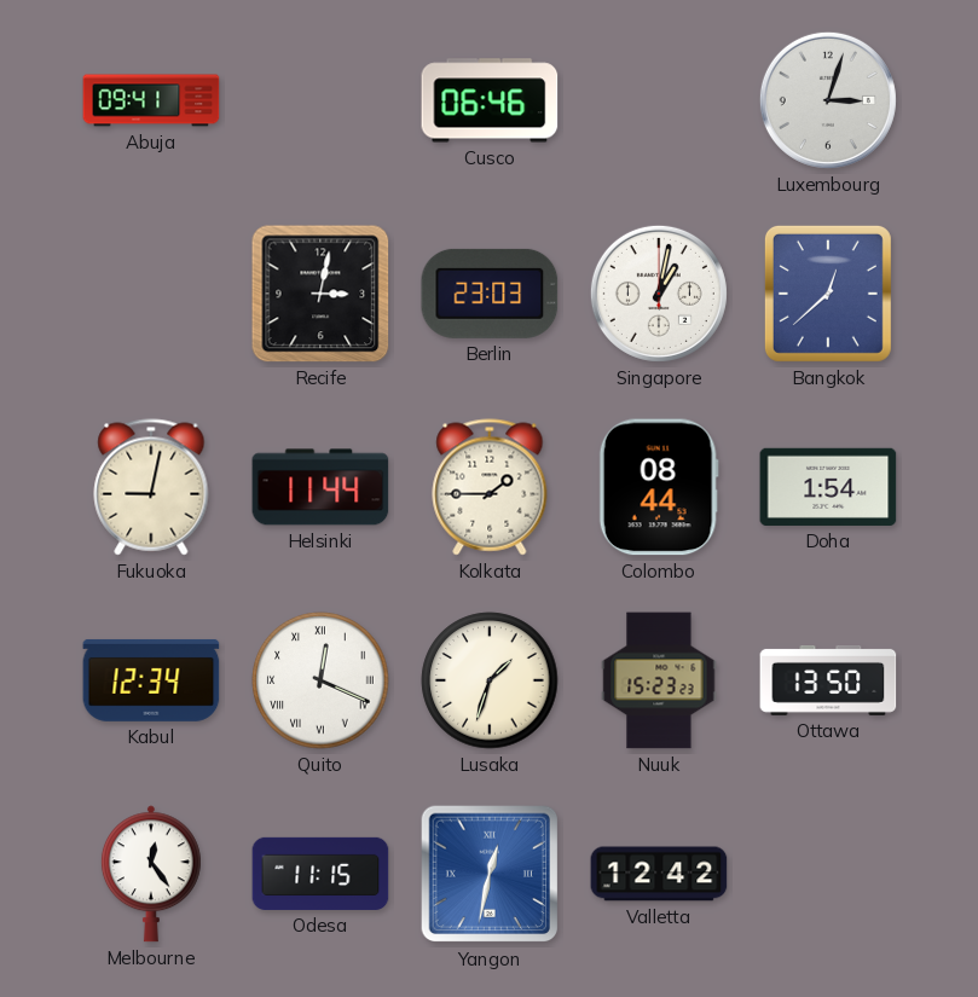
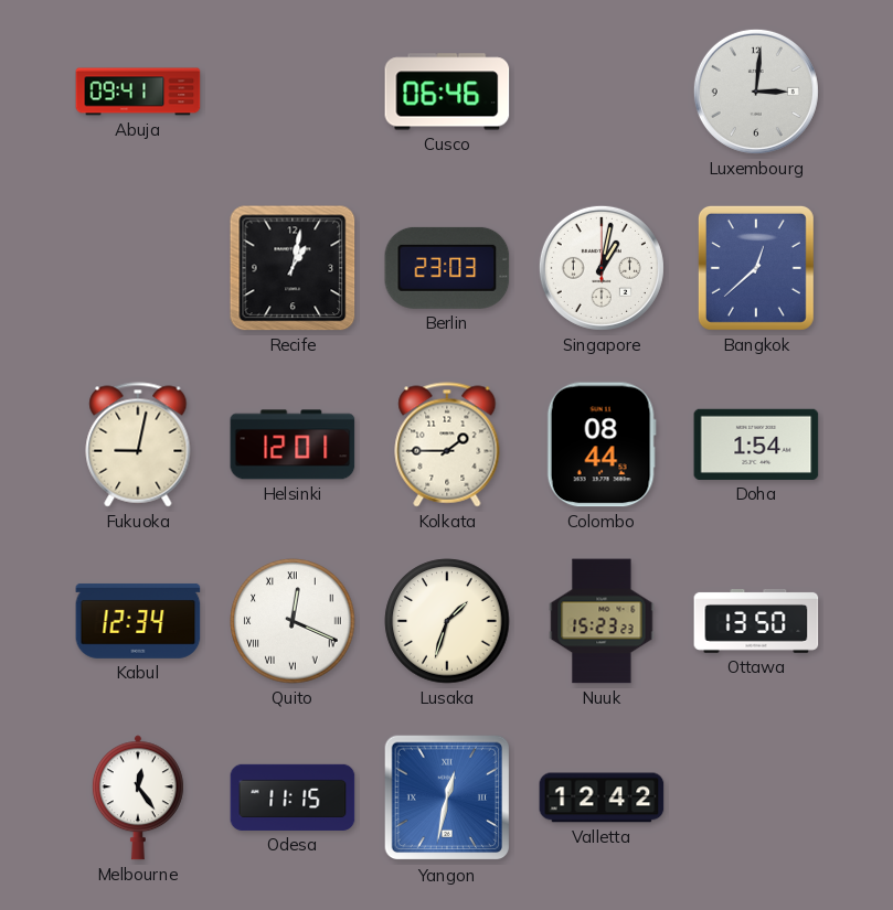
Luxembourg: 3:03 -> 3:01
Recife: 3:02 -> 1:02
Helsinki: 11:44 -> 12:01
